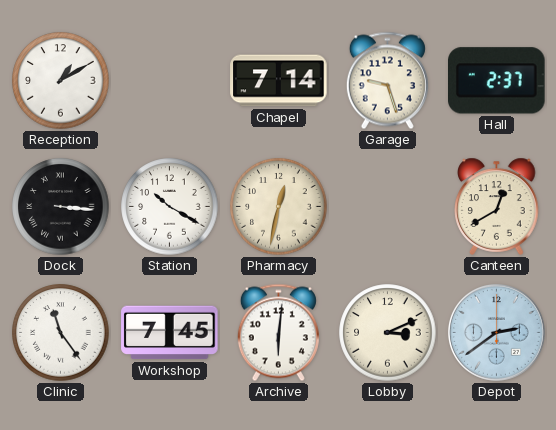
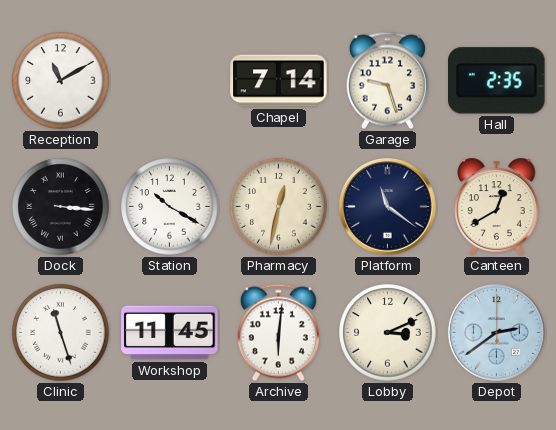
Reception: 1:10 -> 11:10
Hall: 2:37 -> 2:35
Platform: none -> 11:21
Clinic: 11:24 -> 11:27
Workshop: 7:45 -> 11:45
